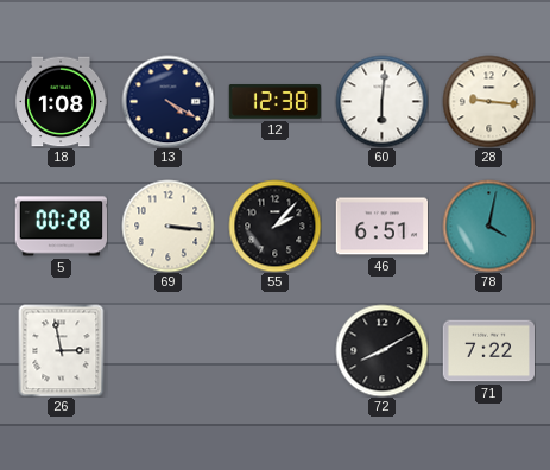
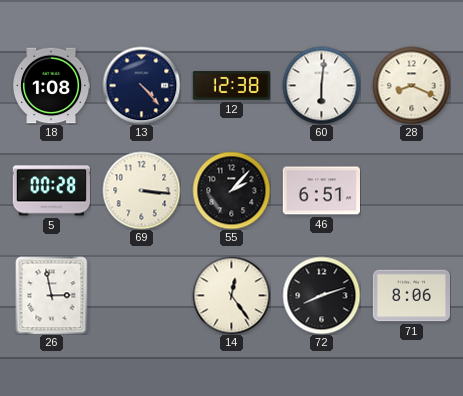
13: 4:20 -> 4:23
28: 9:16 -> 8:19
78: 4:02 -> none
14: none -> 12:24
72: 8:10 -> 8:12
71: 7:22 -> 8:06
